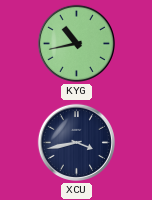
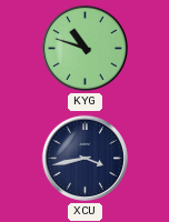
KYG: 10:43 -> 10:48
